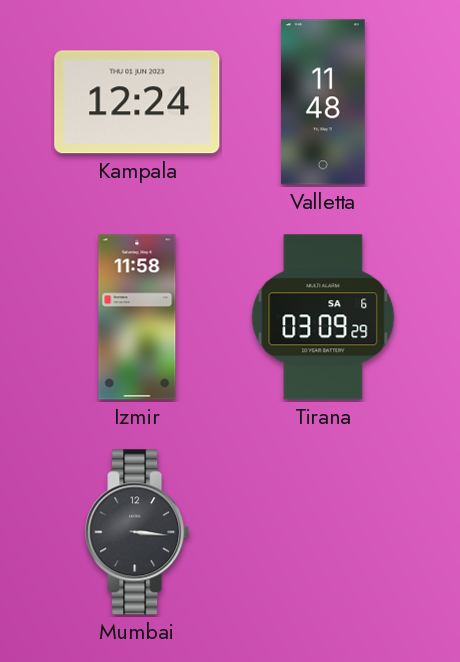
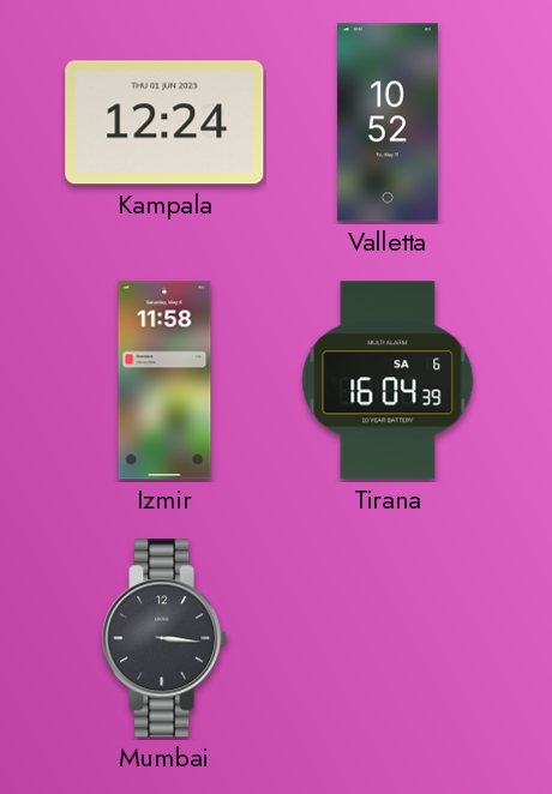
Valletta: 11:48 -> 10:52
Tirana: 03:09 -> 16:04
